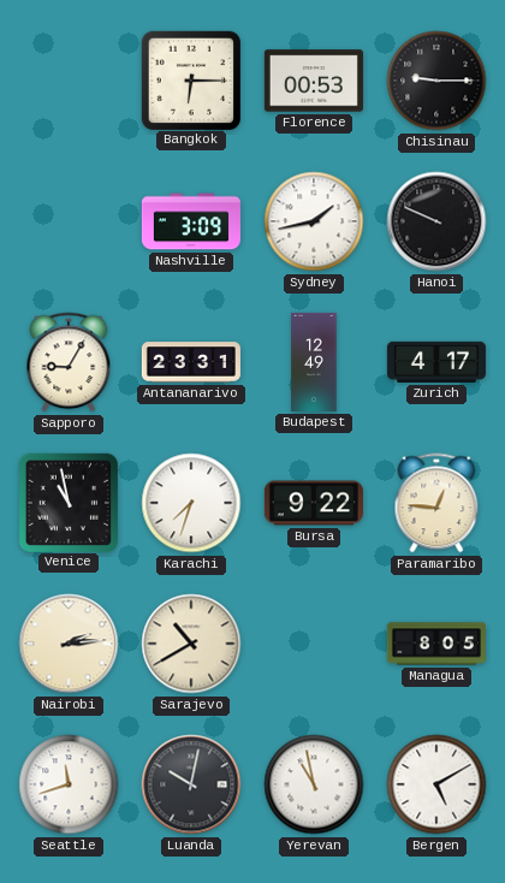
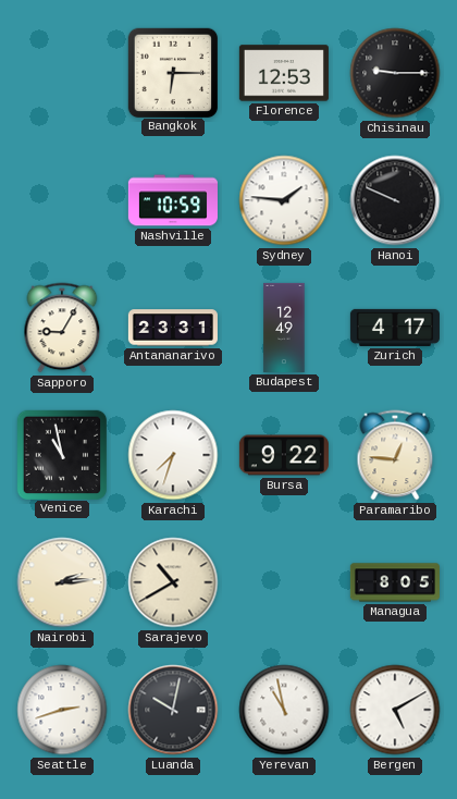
Florence: 00:53 -> 12:53
Nashville: 3:09 -> 10:59
Sydney: 1:43 -> 1:46
Seattle: 11:42 -> 2:42
